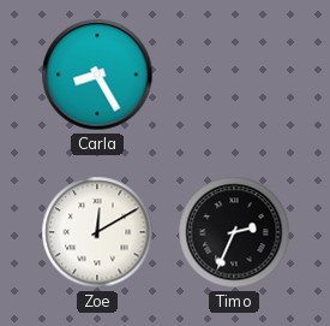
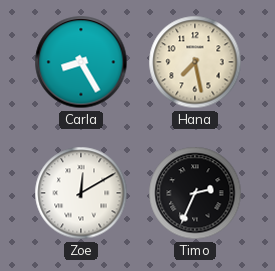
Hana: none -> 7:28
